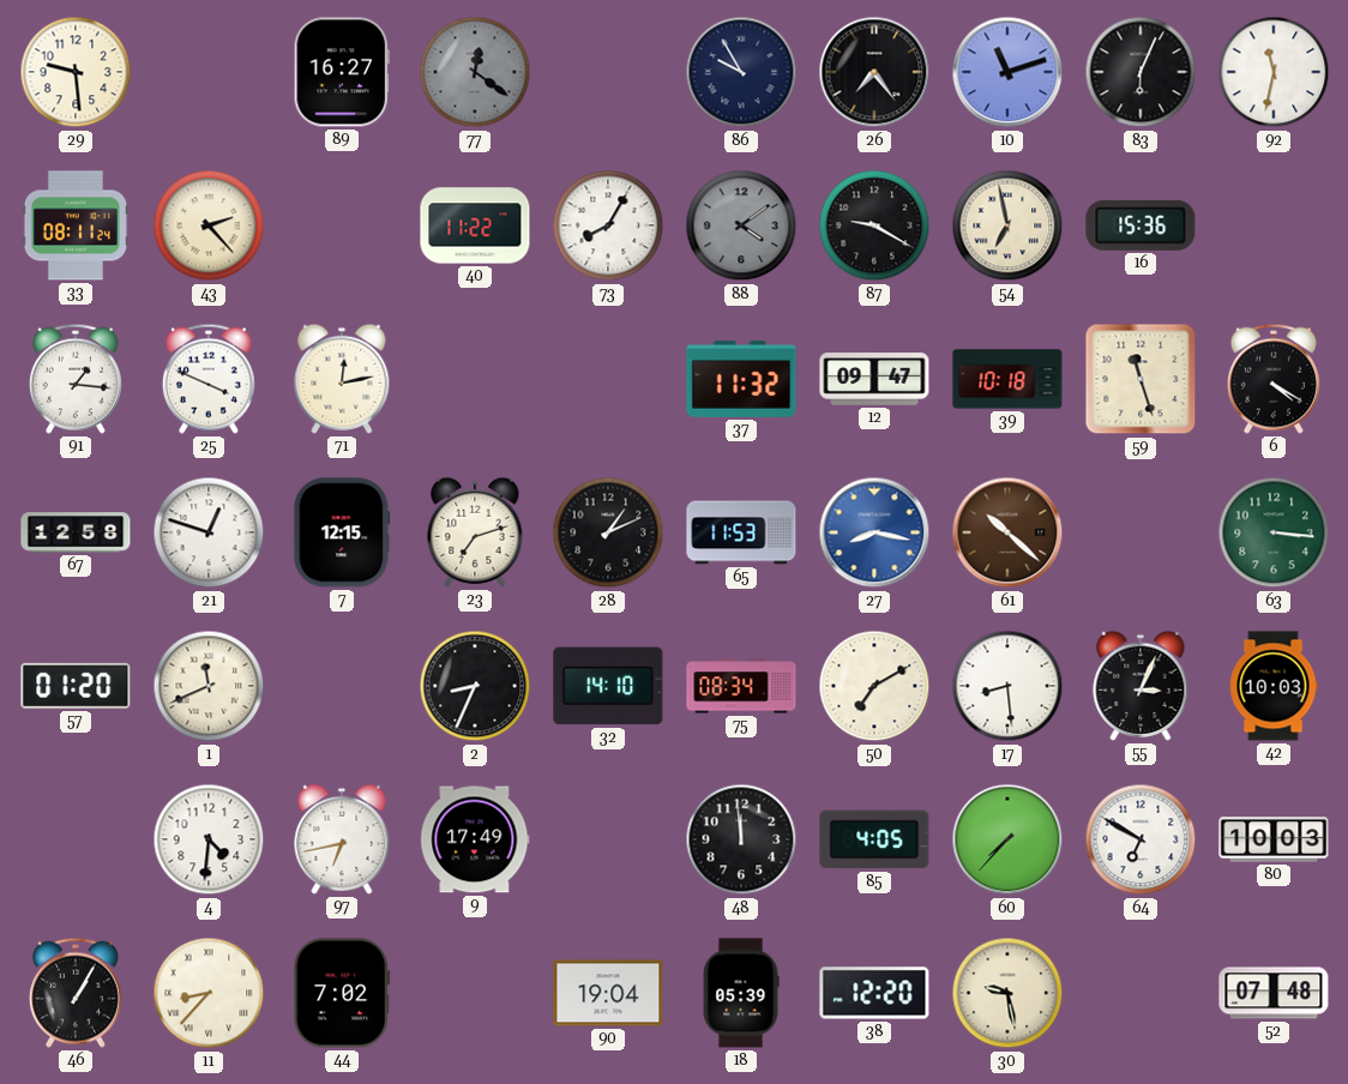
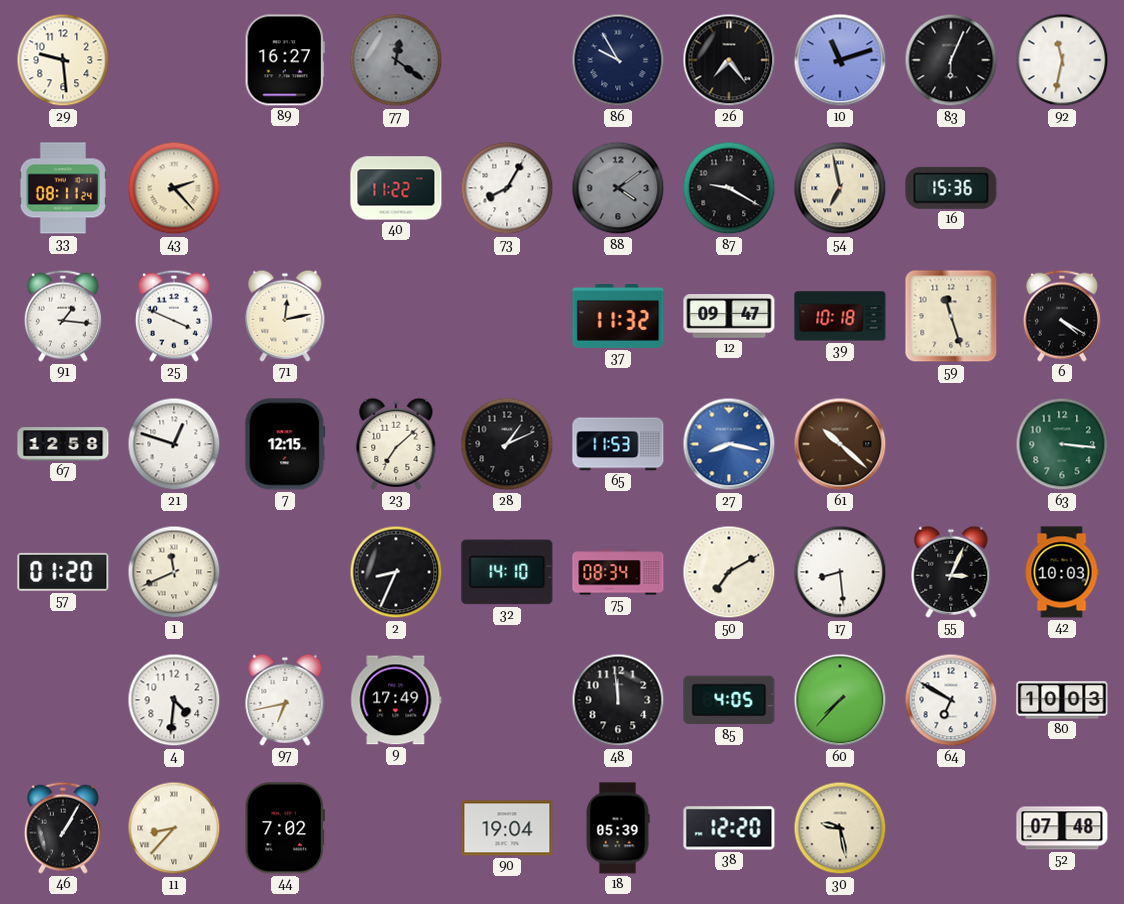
23: 7:12 -> 7:08
